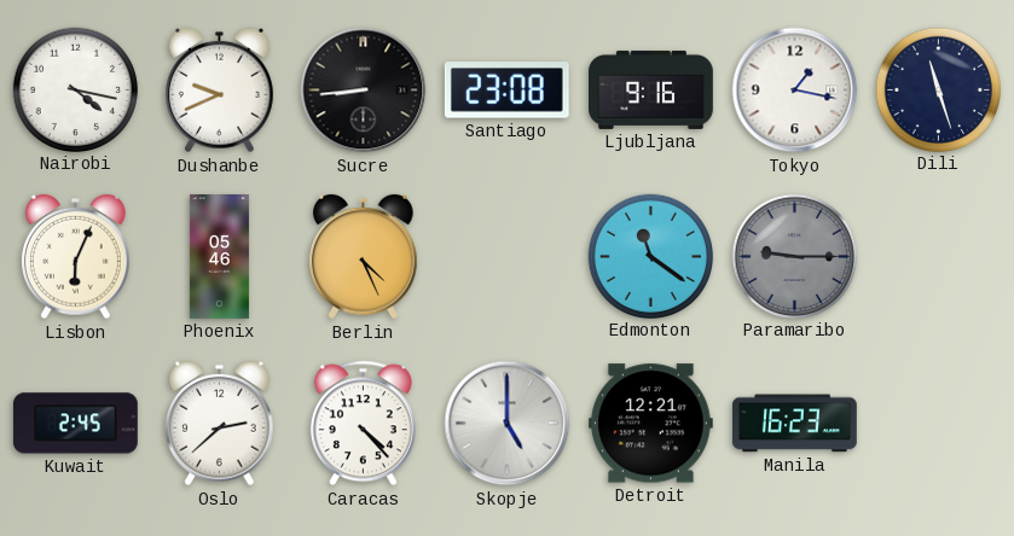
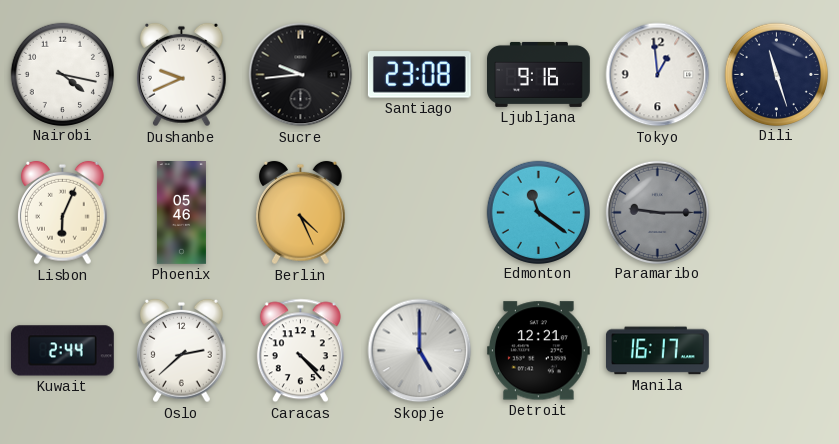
Sucre: 8:44 -> 9:44
Tokyo: 1:17 -> 12:59
Kuwait: 2:45 -> 2:44
Manila: 16:23 -> 16:17
